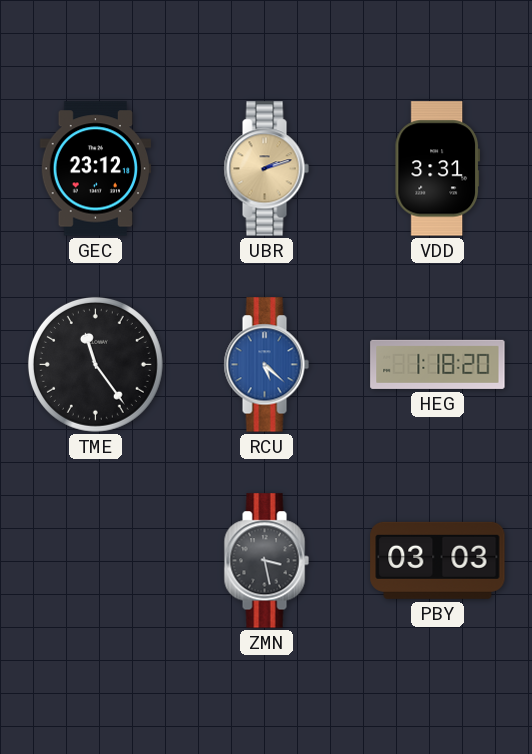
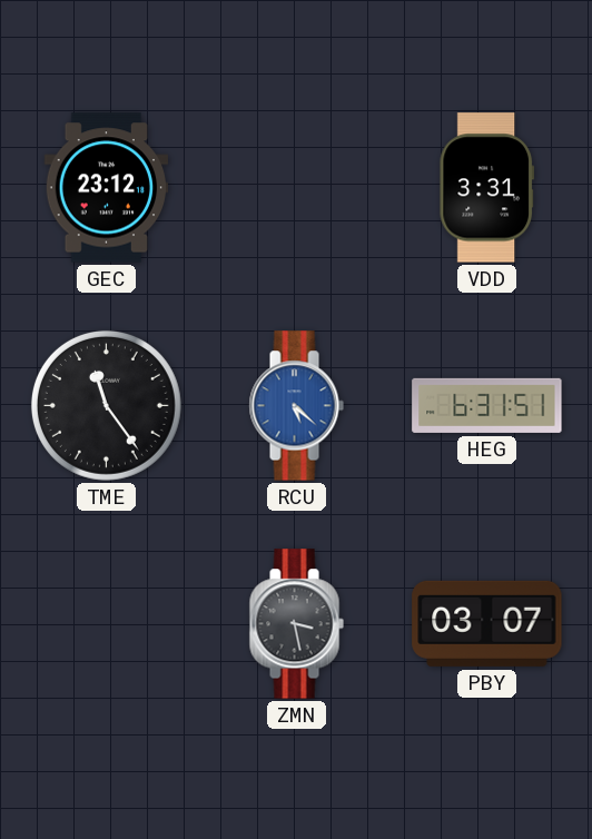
UBR: 2:12 -> none
HEG: 1:18 -> 6:31
PBY: 03:03 -> 03:07
